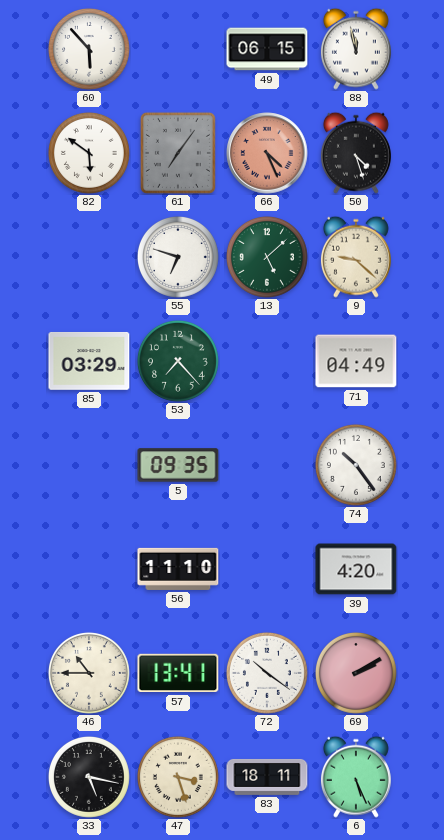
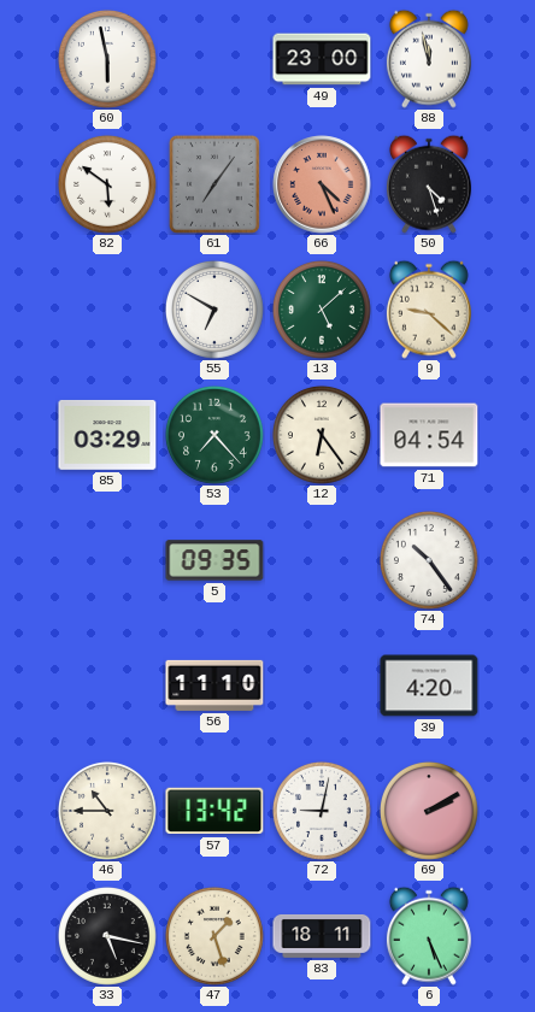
60: 5:53 -> 5:58
49: 06:15 -> 23:00
55: 6:48 -> 6:50
12: none -> 6:24
71: 04:49 -> 04:54
57: 13:41 -> 13:42
72: 10:21 -> 9:02
47: 3:27 -> 1:27
